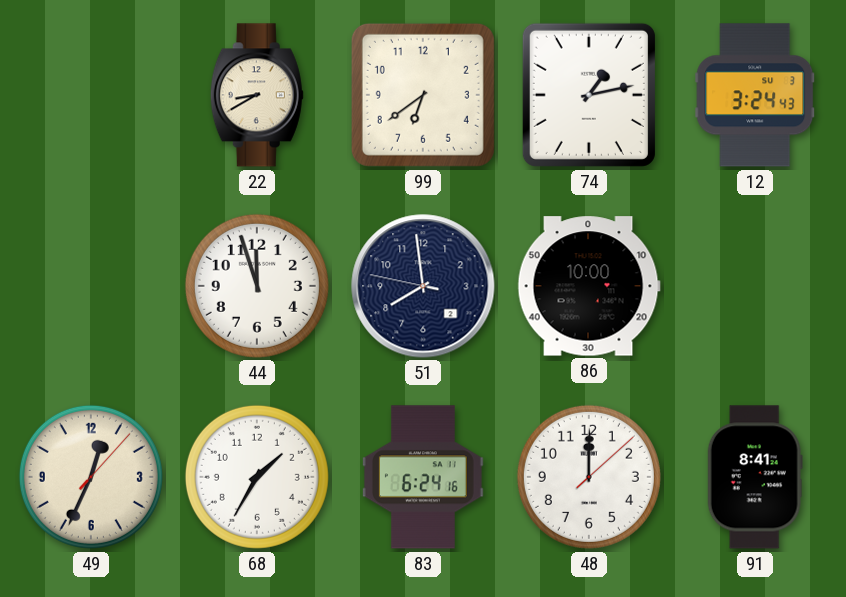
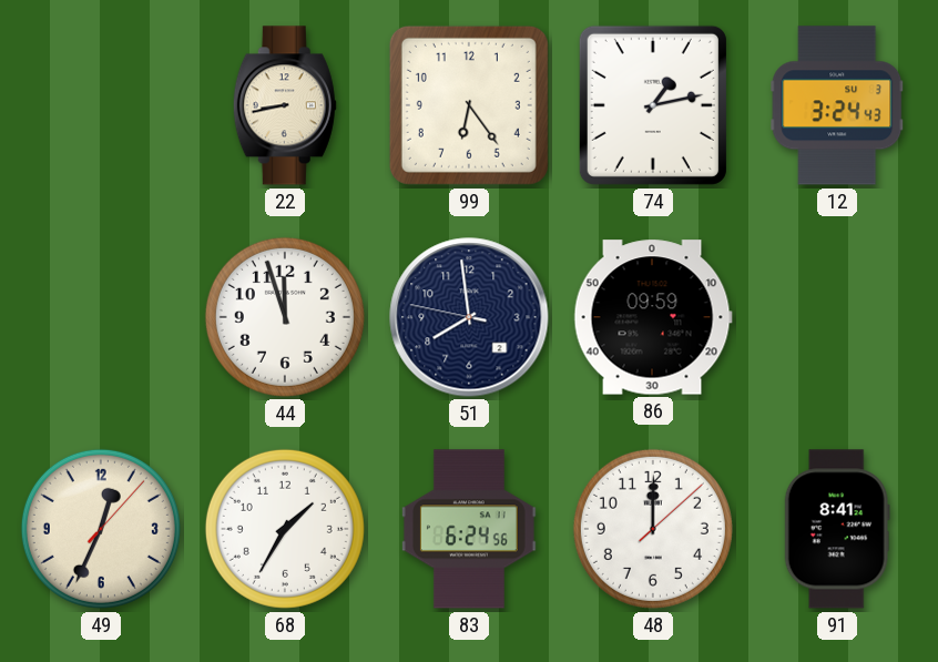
22: 8:40 -> 8:43
99: 6:39 -> 6:24
86: 10:00 -> 09:59
83: 6:24:16 -> 6:24:56
